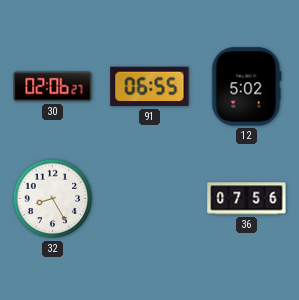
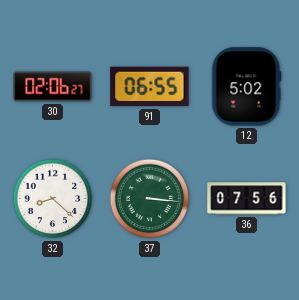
32: 8:25 -> 8:22
37: none -> 3:16
